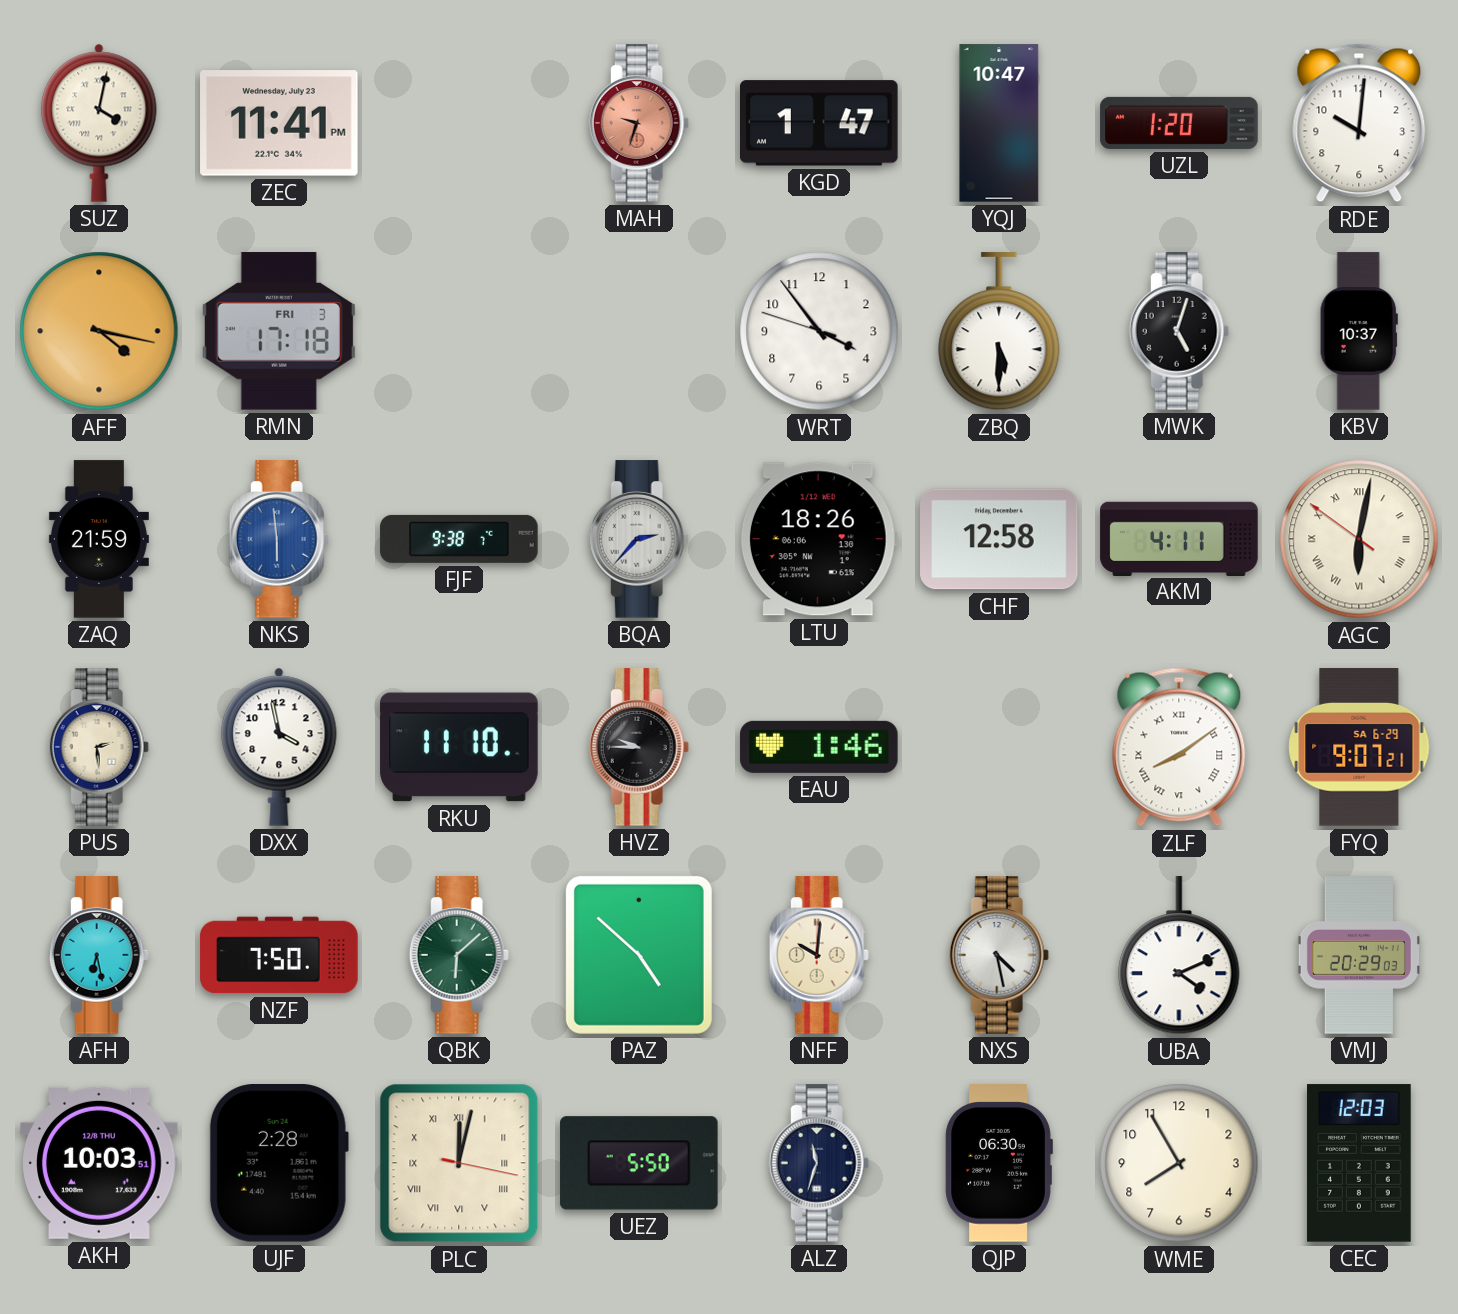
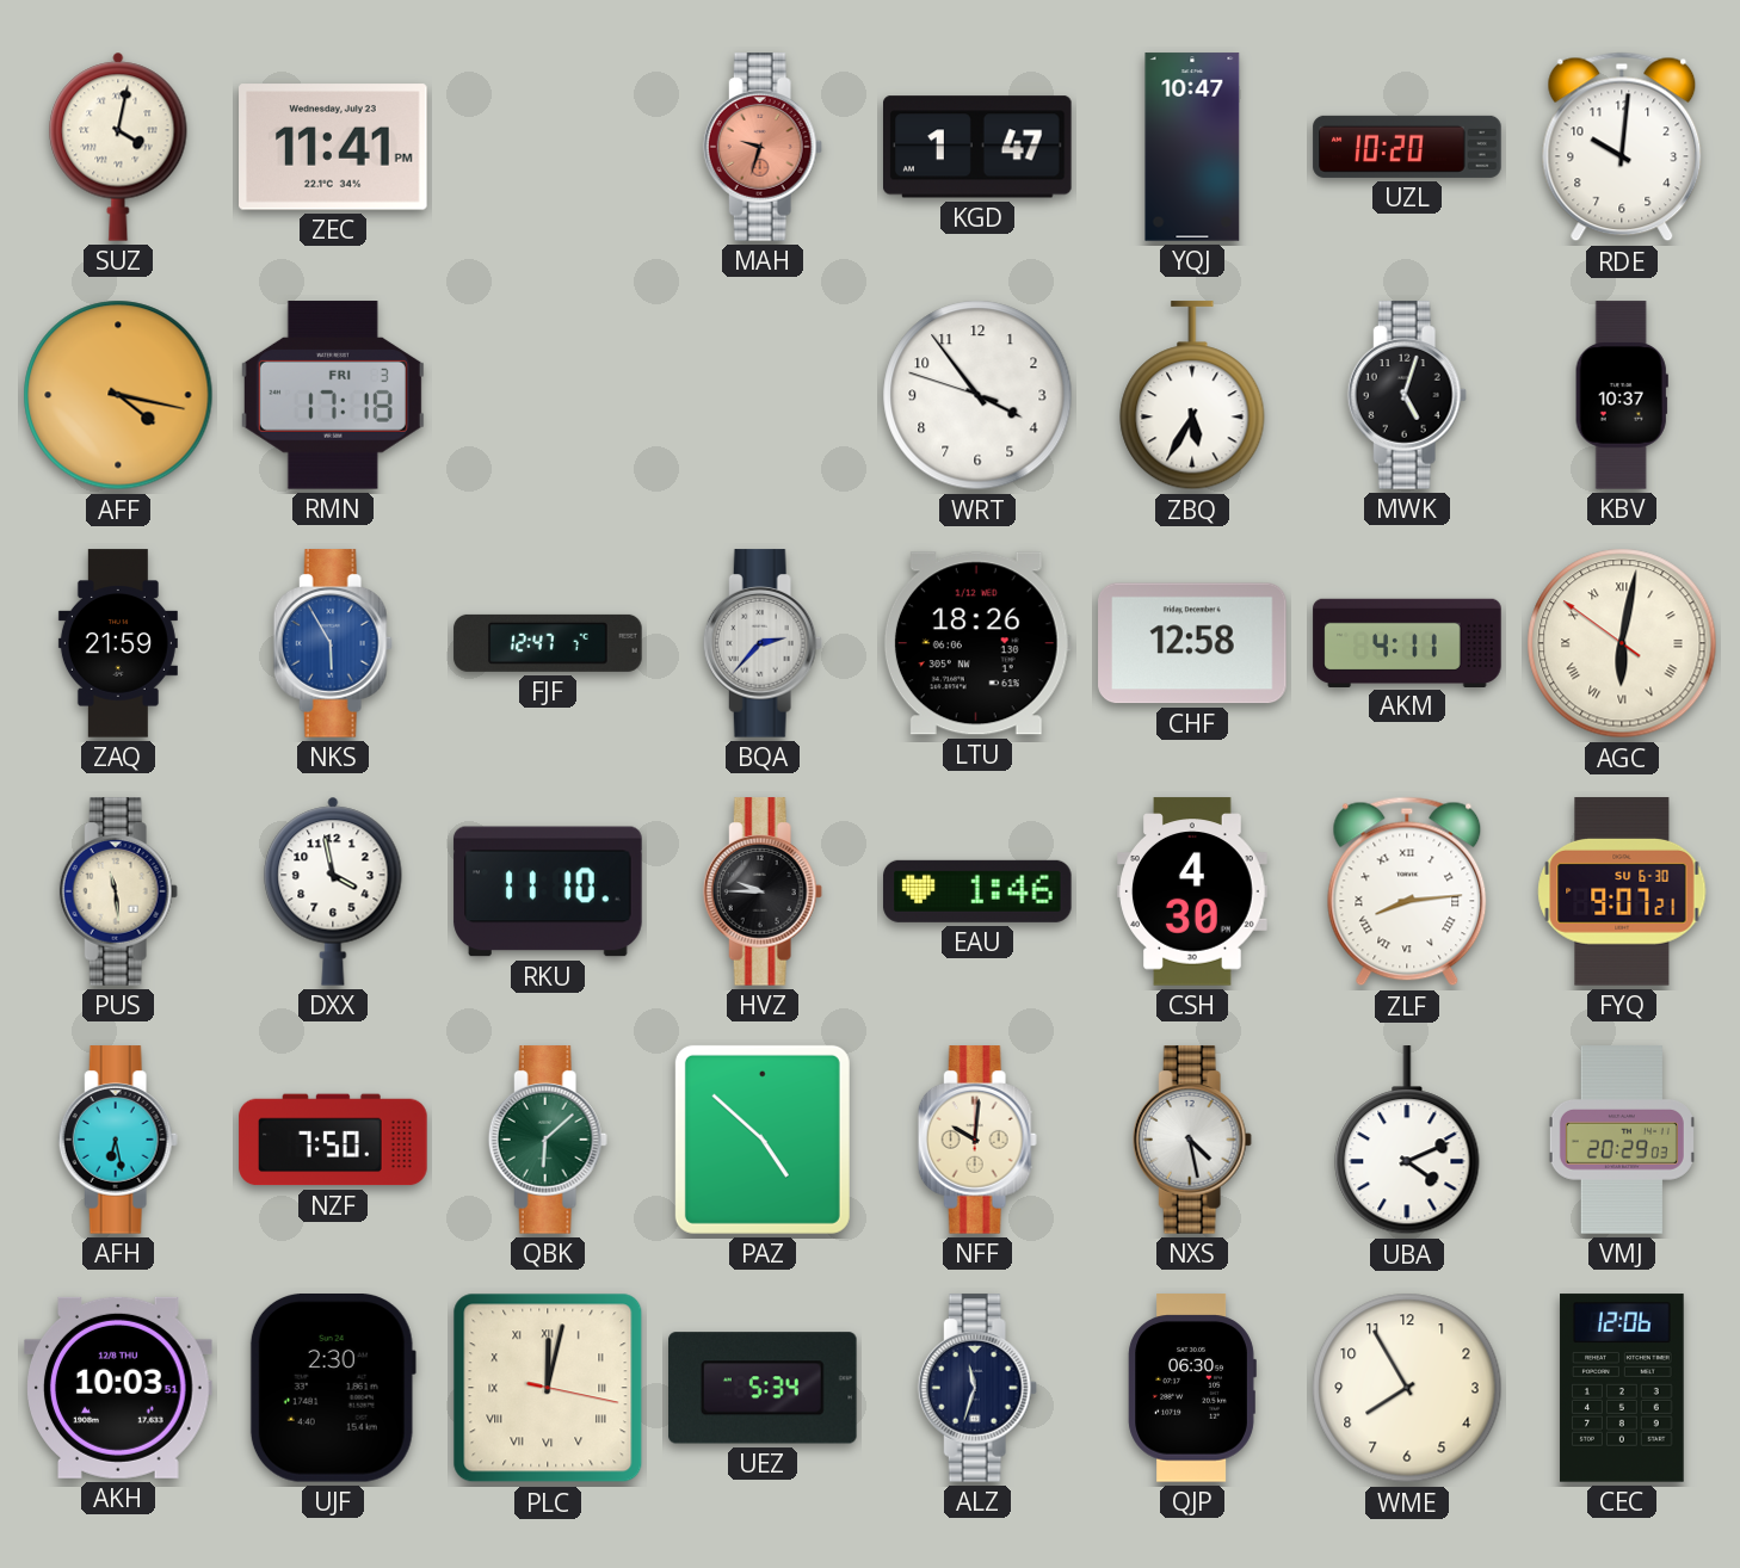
UZL: 1:20 -> 10:20
ZBQ: 5:30 -> 5:35
NKS: 5:59 -> 5:55
FJF: 9:38 -> 12:47
PUS: 2:29 -> 11:29
CSH: none -> 4:30
ZLF: 8:09 -> 8:14
FYQ date: SA 6-29 -> SU 6-30
UJF: 2:28 -> 2:30
UEZ: 5:50 -> 5:34
CEC: 12:03 -> 12:06
